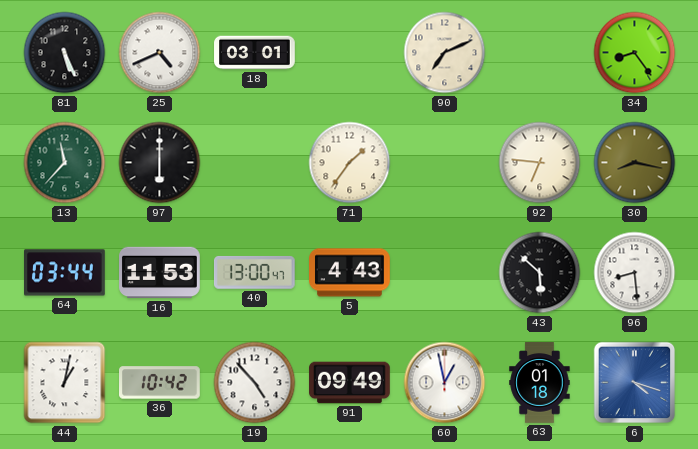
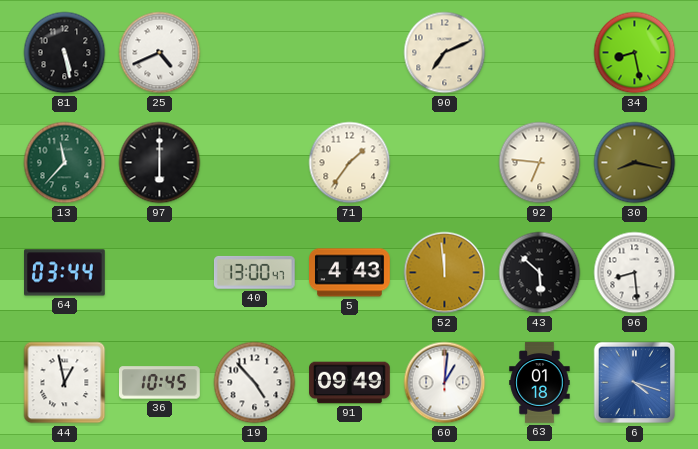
81: 5:26 -> 5:28
18: 03:01 -> none
34: 8:24 -> 8:28
16: 11:53 -> none
52: none -> 11:59
44: 1:02 -> 12:58
36: 10:42 -> 10:45
60: 12:58 -> 1:01
